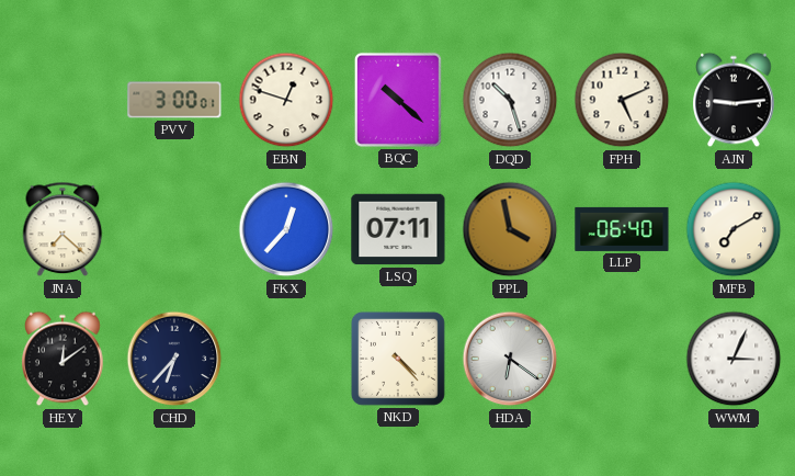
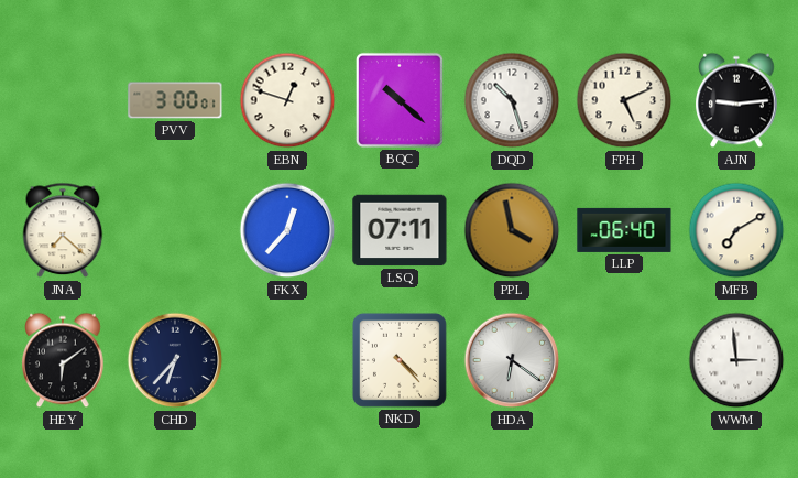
HEY: 12:09 -> 6:09
WWM: 3:04 -> 2:59
